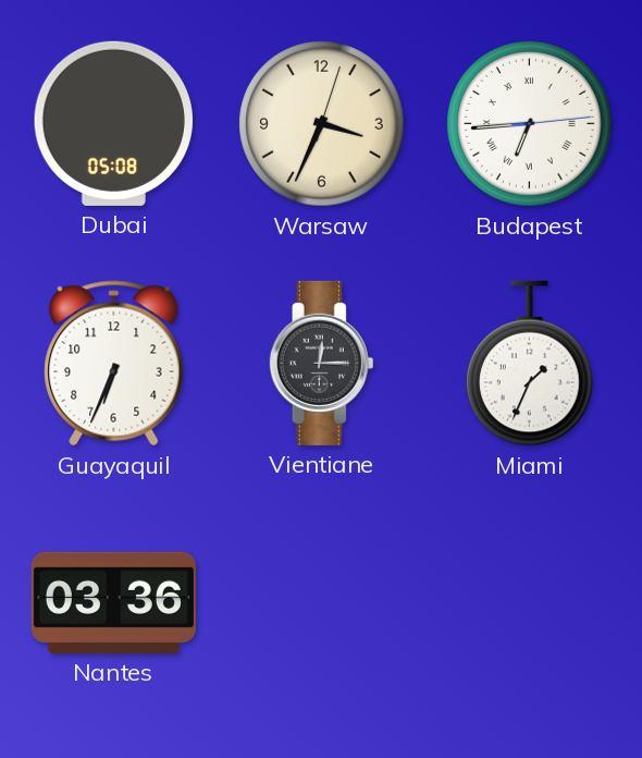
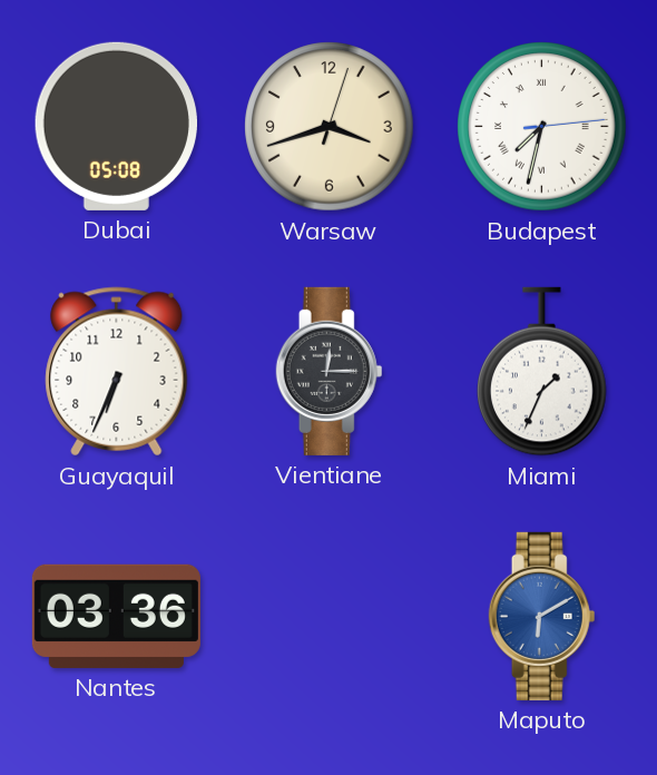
Warsaw: 3:34 -> 3:42
Budapest: 6:44 -> 7:32
Maputo: none -> 6:10
